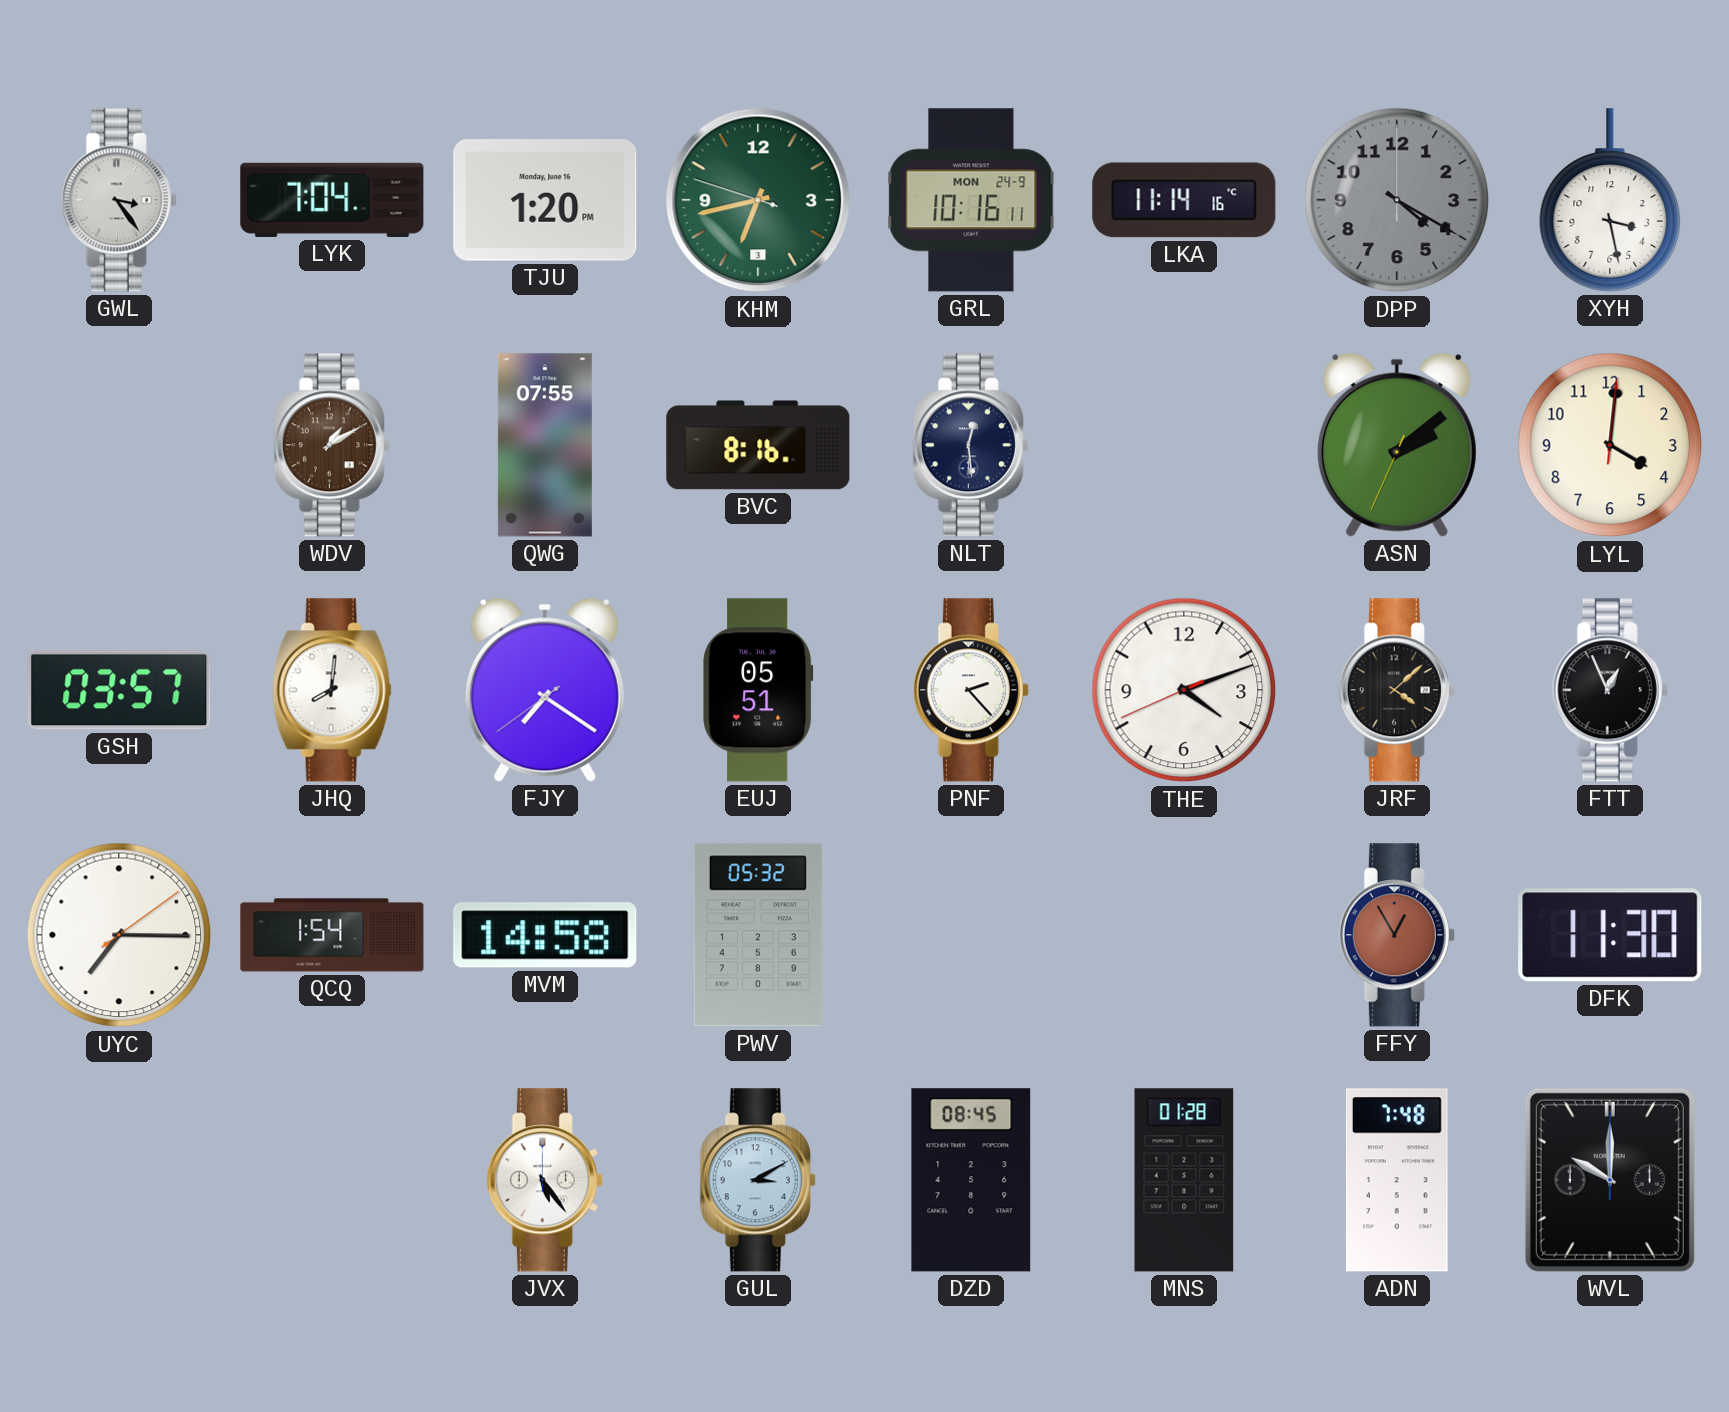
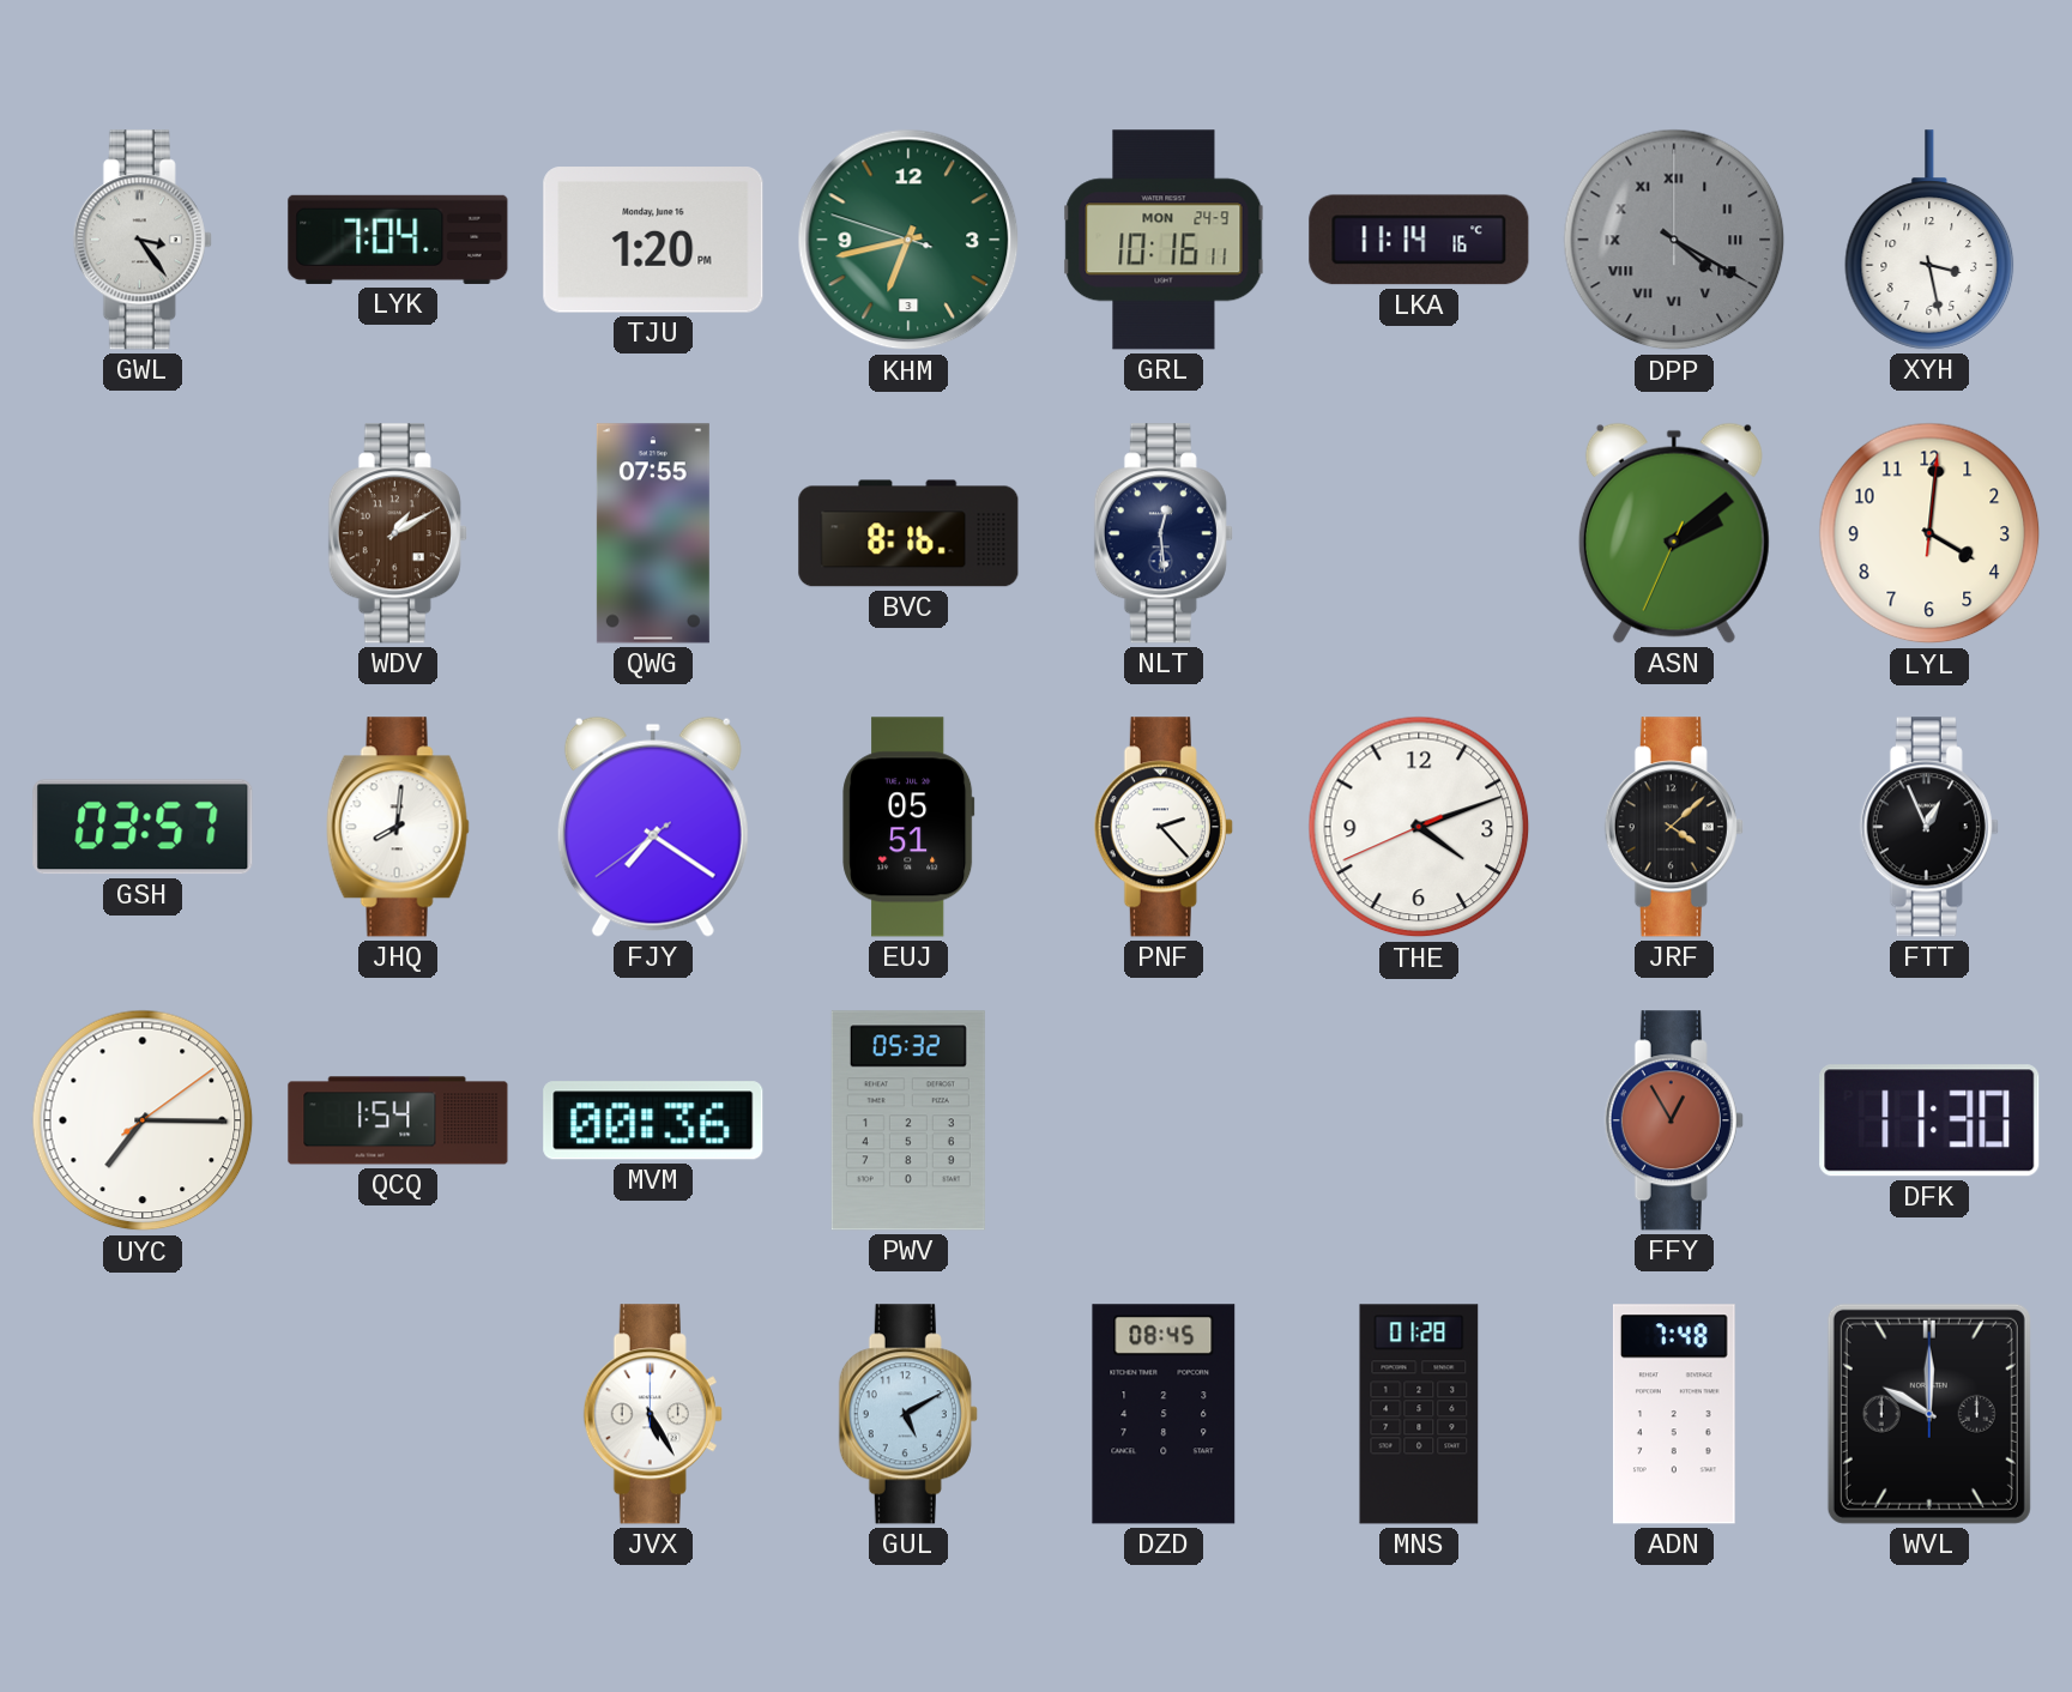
DPP numerals: Arabic -> Roman
MVM: 14:58 -> 00:36
JVX: 5:24 -> 5:25
GUL: 3:10 -> 5:10
